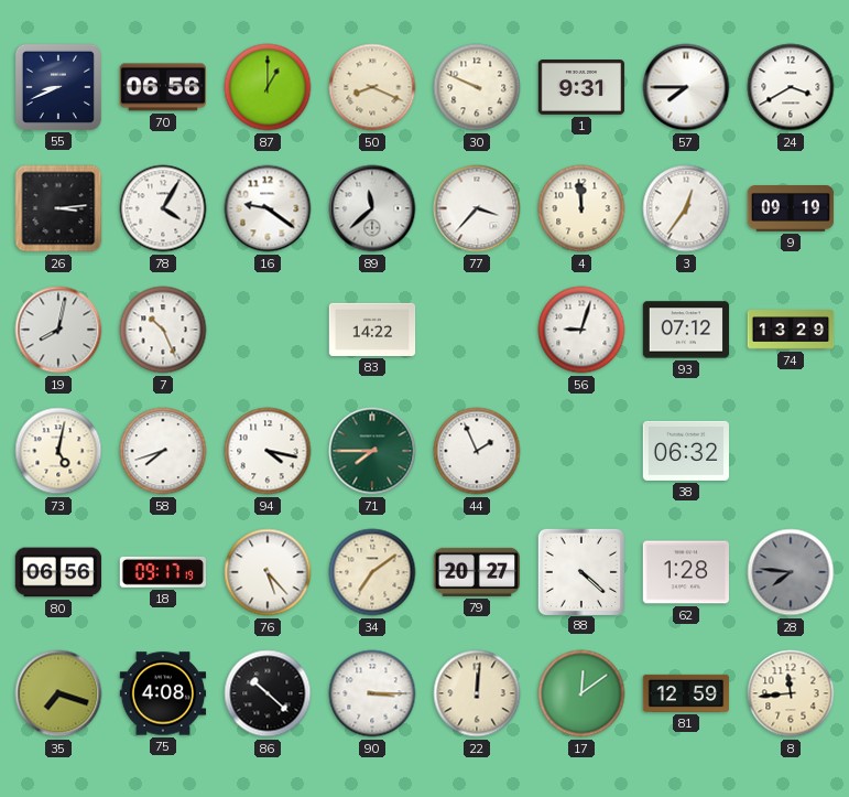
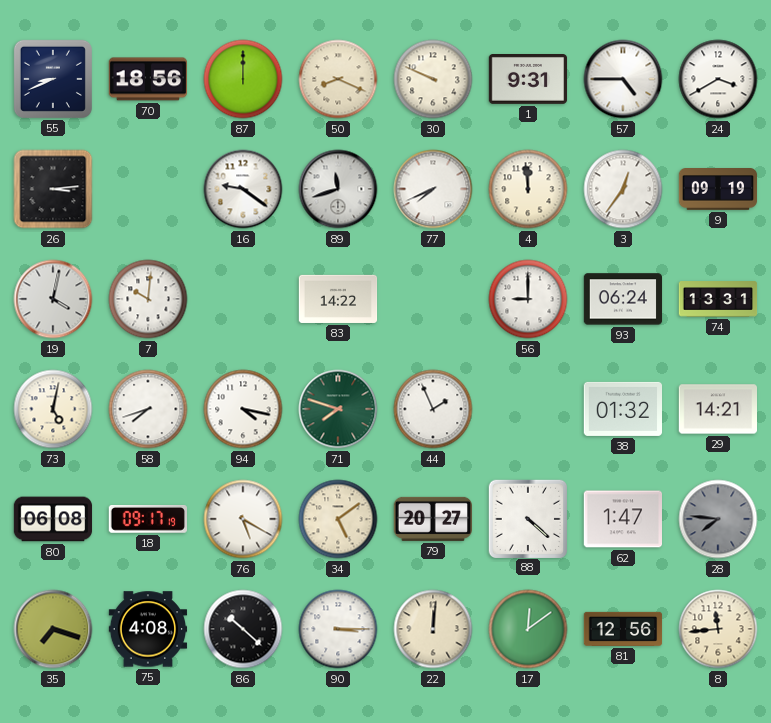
70: 06:56 -> 18:56
87: 1:00 -> 12:00
57: 7:45 -> 4:45
78: 4:05 -> none
89: 11:38 -> 11:42
77: 3:37 -> 7:41
19: 8:02 -> 4:02
7: 10:26 -> 10:01
56: 9:03 -> 9:00
93: 07:12 -> 06:24
74: 13:29 -> 13:31
71: 7:45 -> 7:48
38: 06:32 -> 01:32
29: none -> 14:21
80: 06:56 -> 06:08
76: 5:23 -> 5:20
34: 7:09 -> 5:09
62: 1:28 -> 1:47
81: 12:59 -> 12:56
